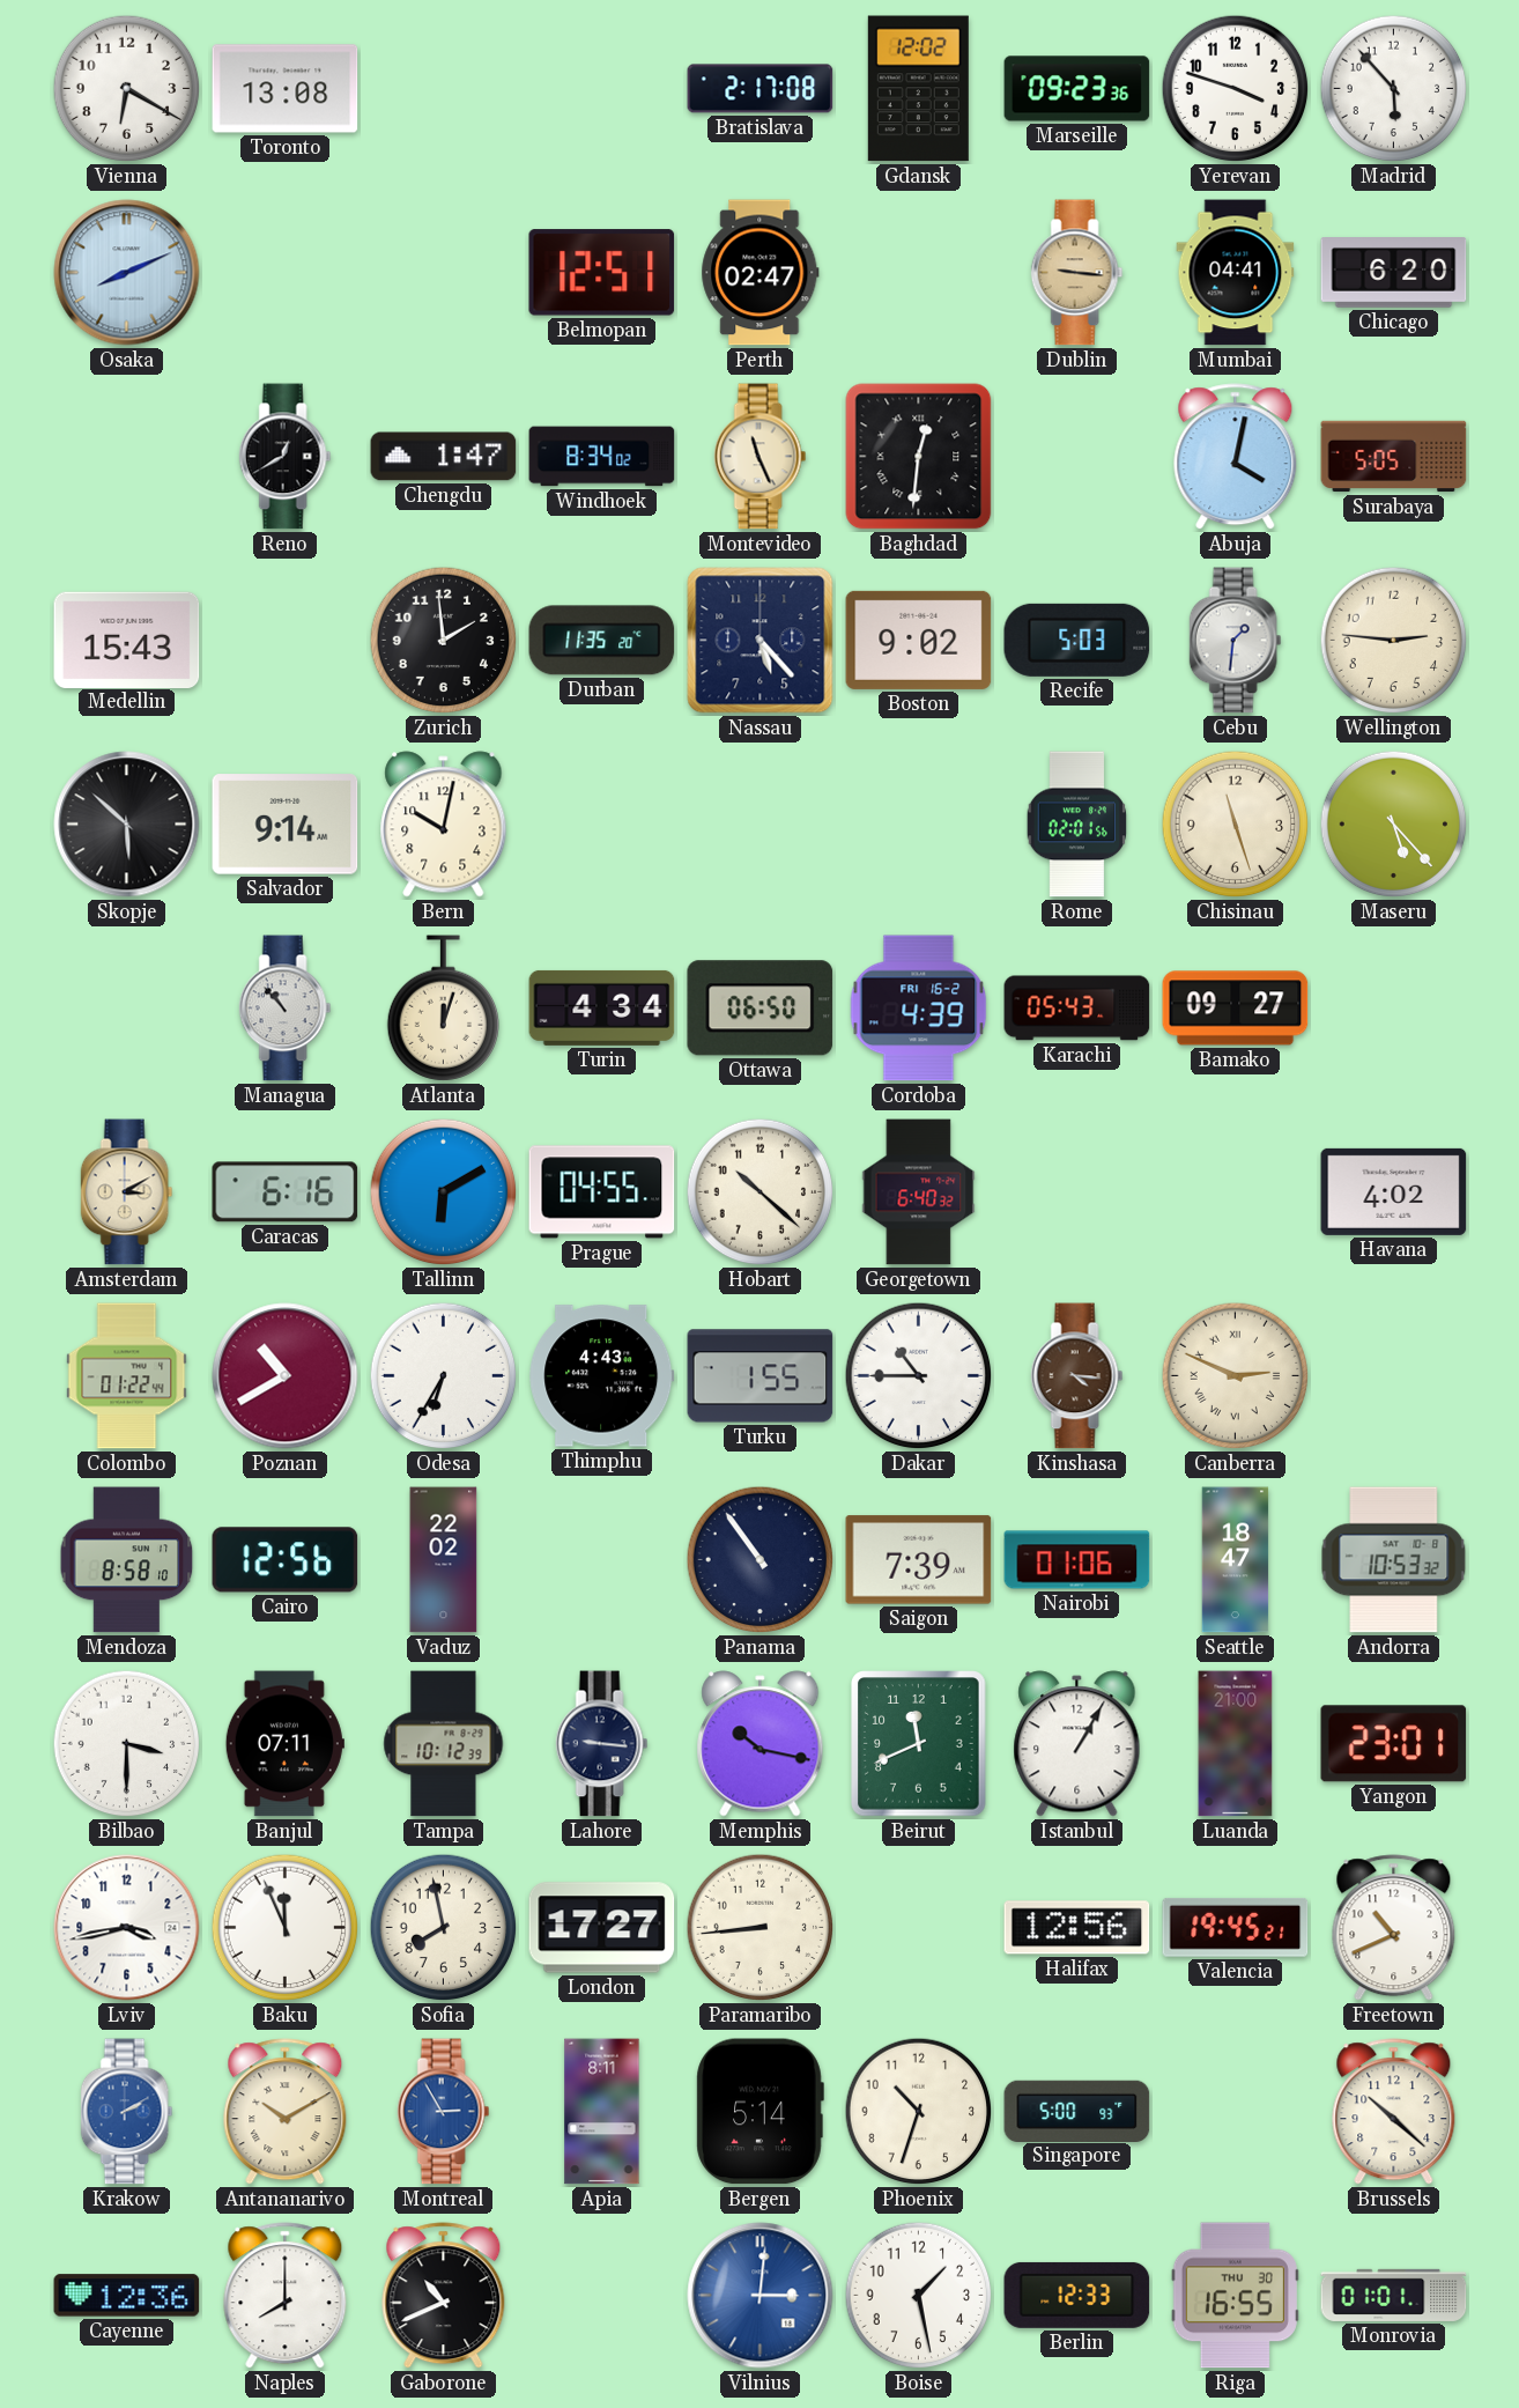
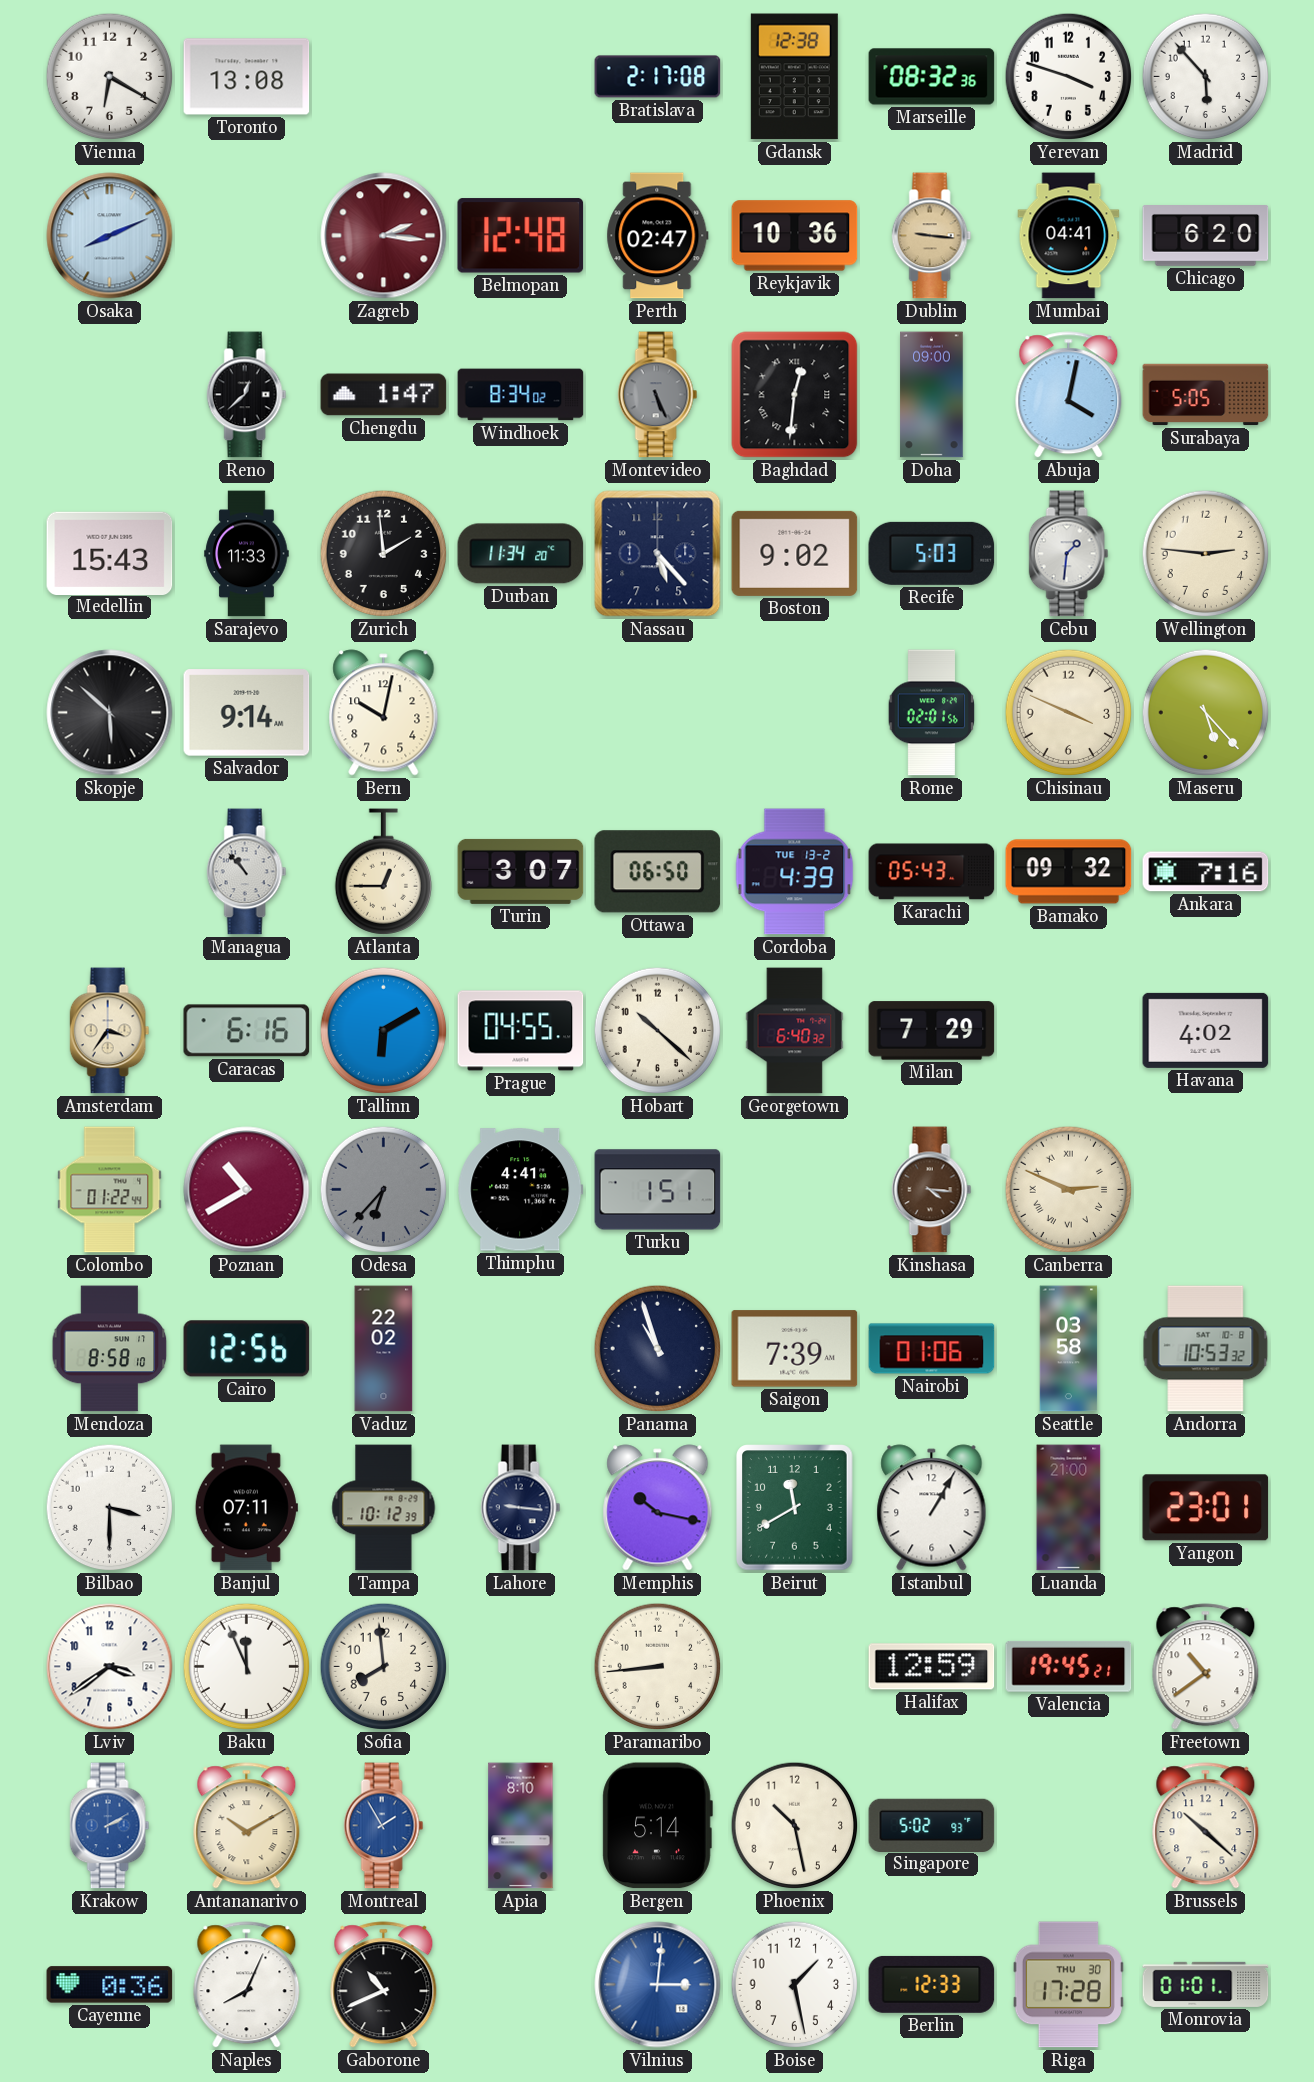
Gdansk: 12:02 -> 12:38
Marseille: 09:23 -> 08:32
Zagreb: none -> 2:16
Belmopan: 12:51 -> 12:48
Reykjavik: none -> 10:36
Reno: 12:40 -> 12:38
Montevideo: 11:26 -> 5:26
Montevideo dial: cream -> grey
Doha: none -> 09:00
Sarajevo: none -> 11:33
Durban: 11:35 -> 11:34
Chisinau: 11:27 -> 3:49
Atlanta: 12:03 -> 12:45
Turin: 4:34 -> 3:07
Cordoba date: FRI 16-2 -> TUE 13-2
Bamako: 09:27 -> 09:32
Ankara: none -> 7:16
Amsterdam: 3:10 -> 3:36
Milan: none -> 7:29
Odesa: 6:35 -> 6:37
Odesa dial: white -> grey
Thimphu: 4:43 -> 4:41
Turku: 1:55 -> 1:51
Dakar: 10:45 -> none
Panama: 10:54 -> 10:57
Seattle: 18:47 -> 03:58
Beirut: 11:41 -> 11:40
Lviv: 3:43 -> 3:39
Sofia: 7:58 -> 7:59
London: 17:27 -> none
Halifax: 12:56 -> 12:59
Freetown: 10:41 -> 10:39
Montreal: 2:55 -> 1:55
Apia: 8:11 -> 8:10
Phoenix: 10:33 -> 10:28
Singapore: 5:00 -> 5:02
Cayenne: 12:36 -> 0:36
Naples: 8:00 -> 8:04
Riga: 16:55 -> 17:28
